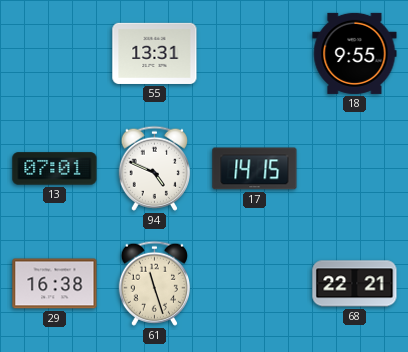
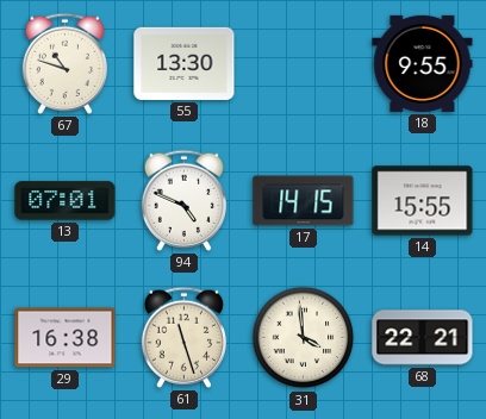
67: none -> 10:48
55: 13:31 -> 13:30
14: none -> 15:55
31: none -> 3:59
